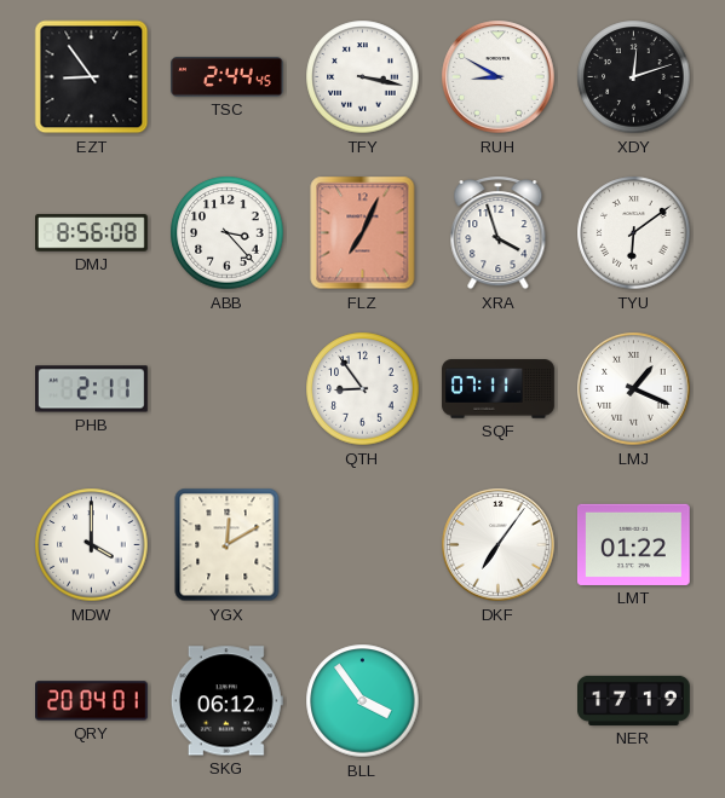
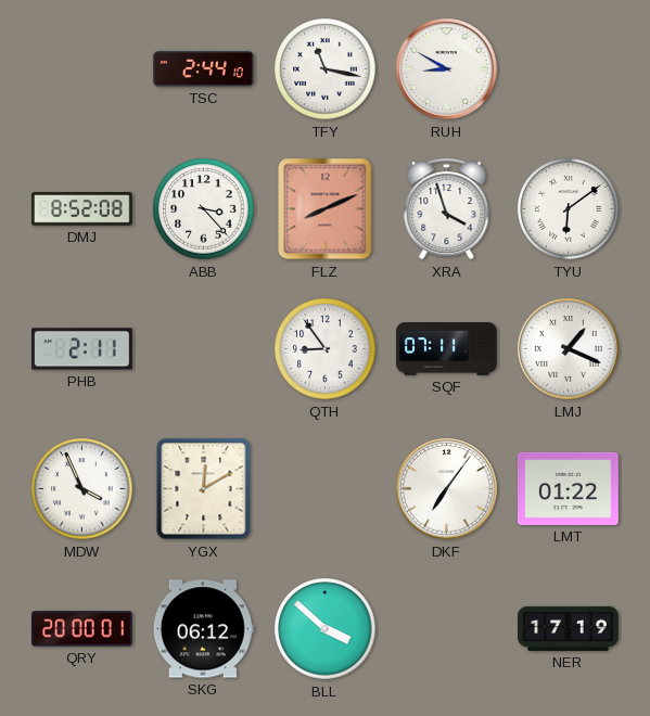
EZT: 8:54 -> none
TSC: 2:44:45 -> 2:44:10
TFY: 3:17 -> 11:17
XDY: 12:12 -> none
DMJ: 8:56 -> 8:52
FLZ: 7:04 -> 8:11
MDW: 4:00 -> 3:56
QRY: 20:04 -> 20:00
BLL: 3:54 -> 3:52
